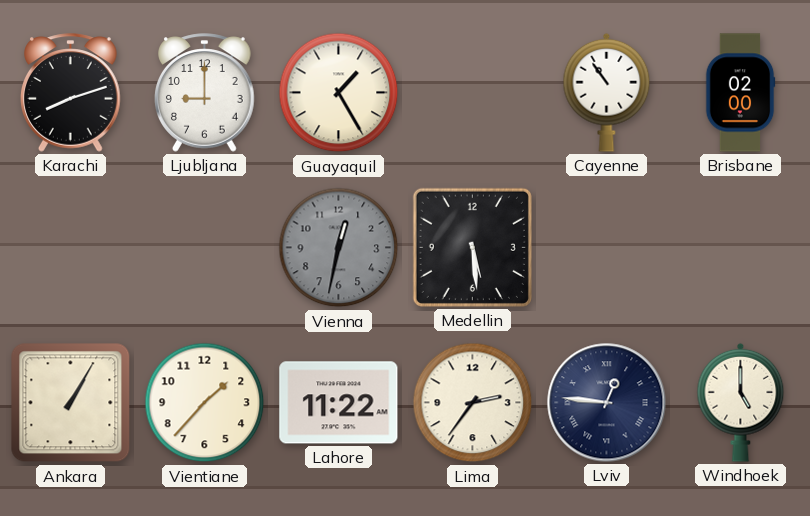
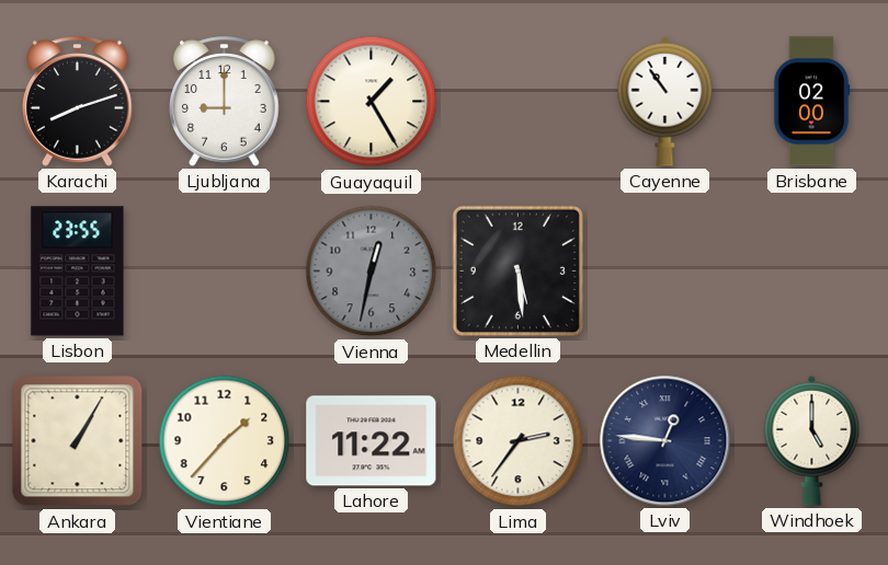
Lisbon: none -> 23:55
